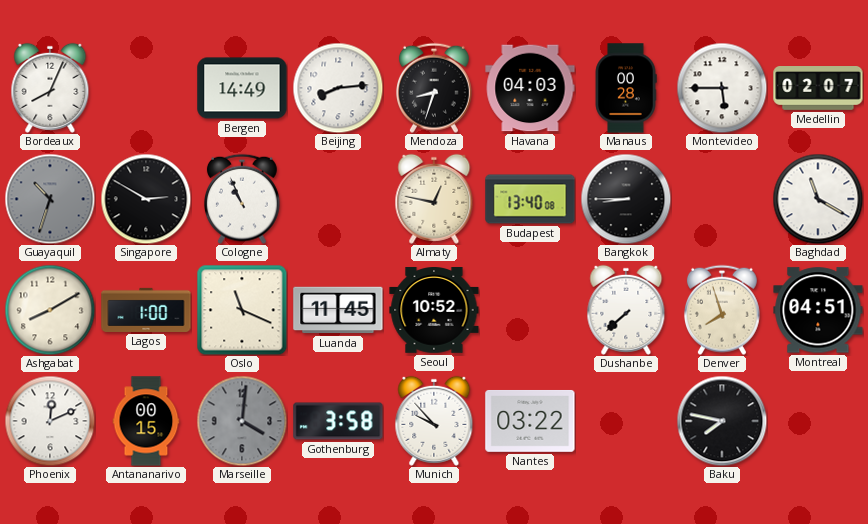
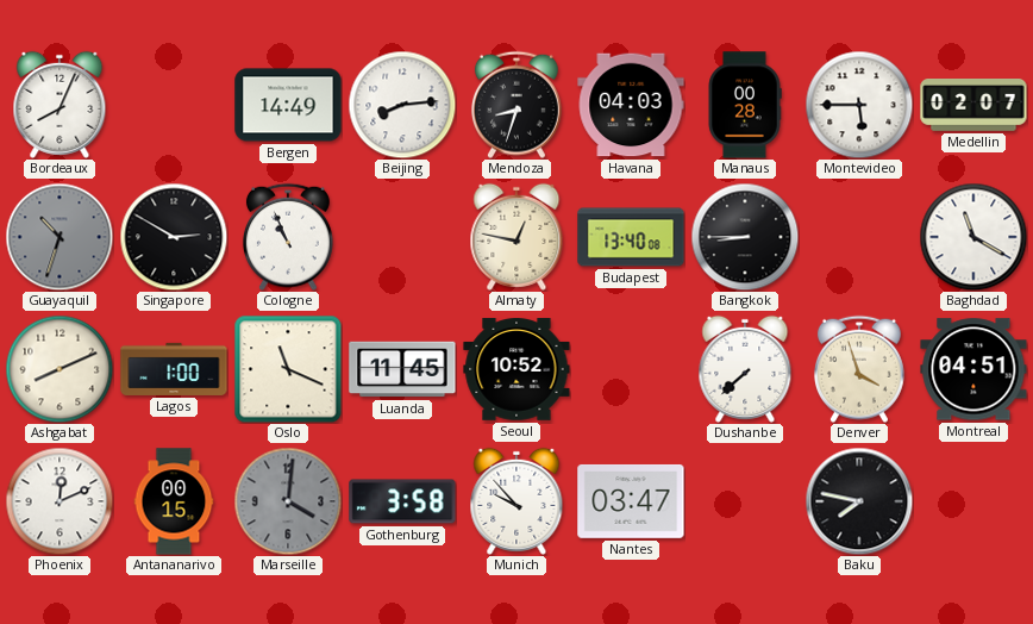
Ashgabat: 8:10 -> 8:11
Denver: 7:57 -> 3:57
Nantes: 03:22 -> 03:47
